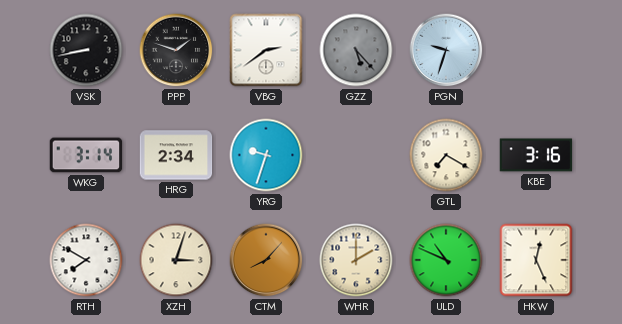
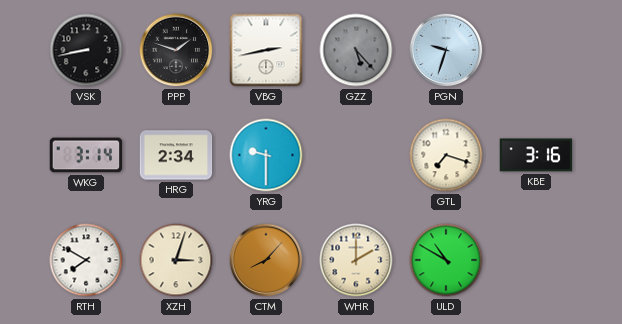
VBG: 2:39 -> 2:43
YRG: 9:33 -> 9:30
GTL: 7:20 -> 7:18
ULD: 10:49 -> 10:50
HKW: 12:26 -> none
